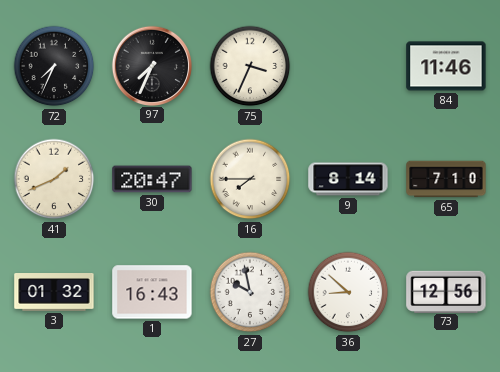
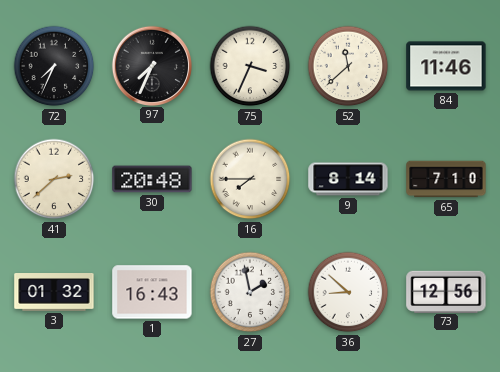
52: none -> 11:38
41: 1:41 -> 2:38
30: 20:47 -> 20:48
27: 9:58 -> 1:58
